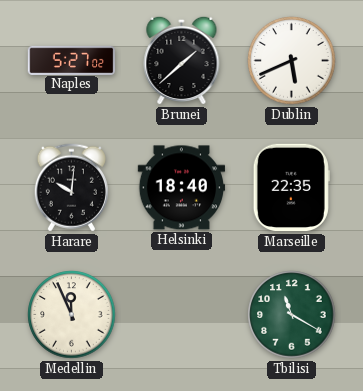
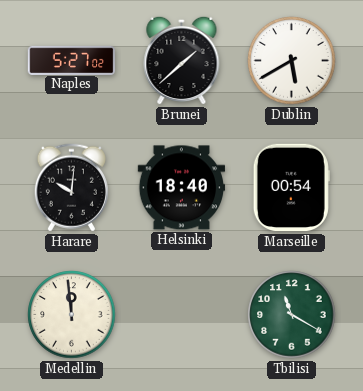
Dublin: 5:41 -> 5:40
Marseille: 22:35 -> 00:54
Medellin: 11:56 -> 11:59
